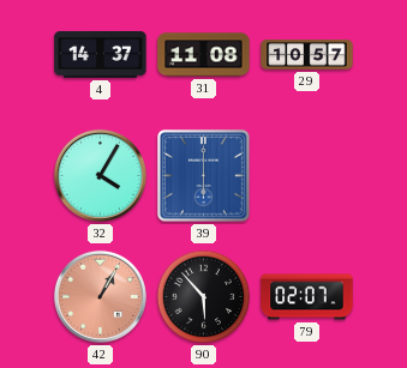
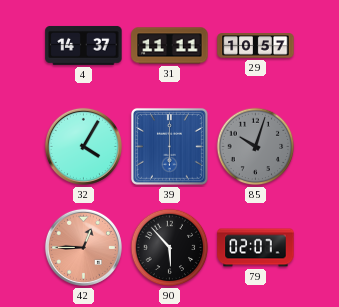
31: 11:08 -> 11:11
85: none -> 10:03
42: 1:05 -> 12:45
